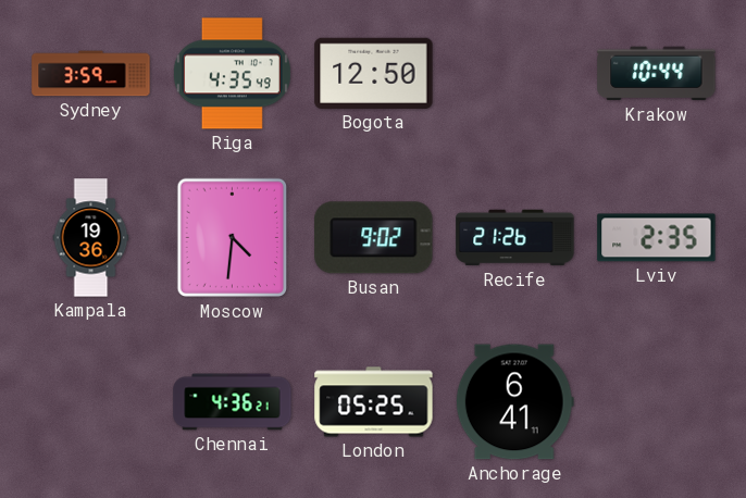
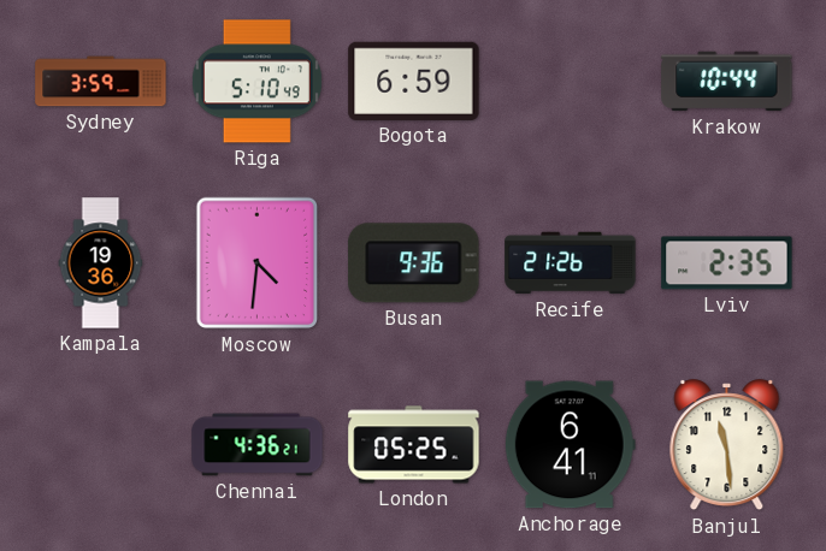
Riga: 4:35 -> 5:10
Bogota: 12:50 -> 6:59
Busan: 9:02 -> 9:36
Banjul: none -> 11:29
